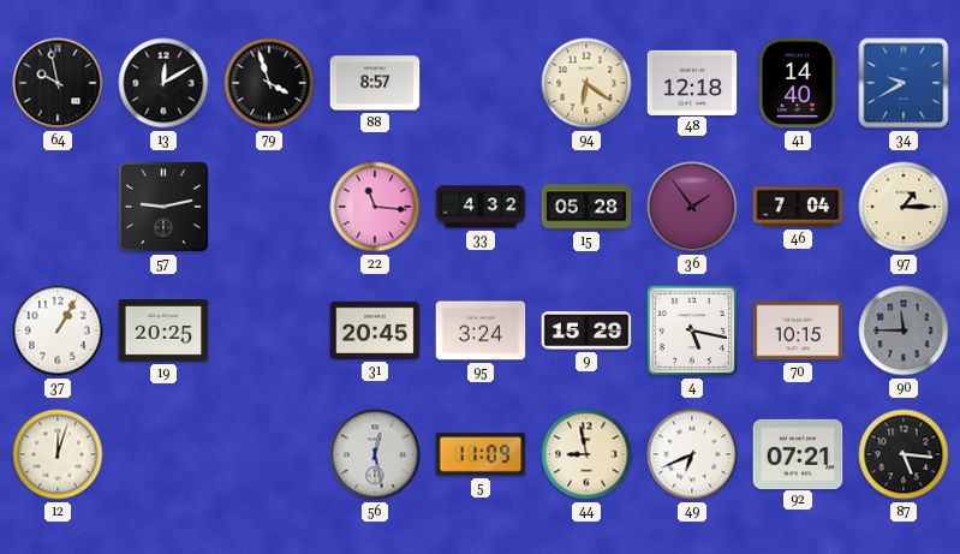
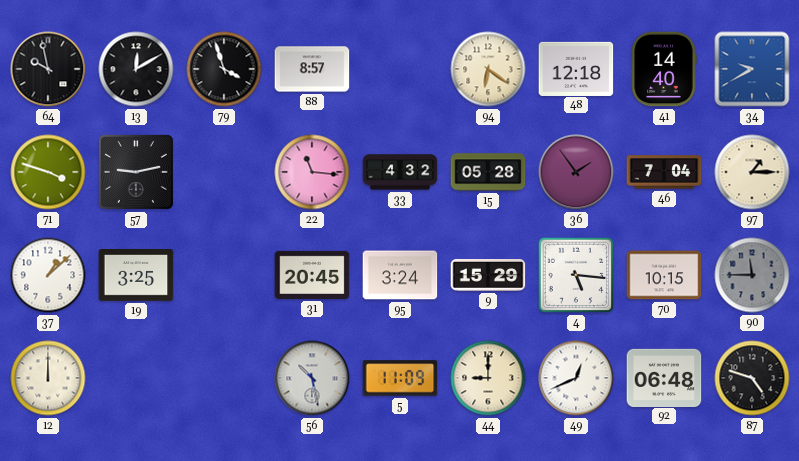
71: none -> 3:48
37: 1:05 -> 1:08
19: 20:25 -> 3:25
4: 5:17 -> 5:16
12: 12:03 -> 12:00
56: 12:28 -> 10:28
44: 8:58 -> 9:00
49: 6:41 -> 12:41
92: 07:21 -> 06:48
87: 5:16 -> 4:48
